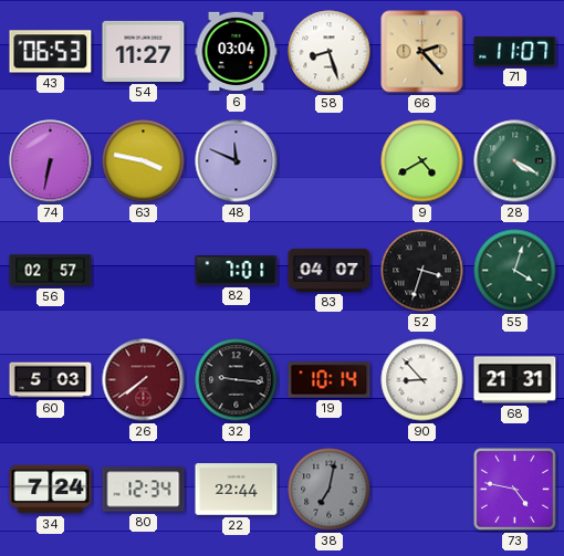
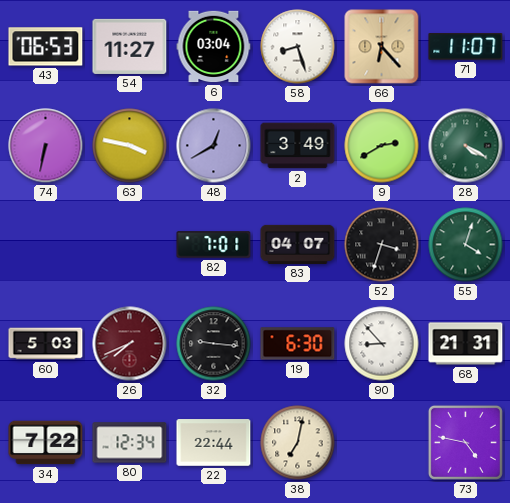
66: 2:23 -> 6:23
48: 11:49 -> 12:40
2: none -> 3:49
9: 4:40 -> 2:40
56: 02:57 -> none
26: 7:39 -> 7:41
19: 10:14 -> 6:30
34: 7:24 -> 7:22
38 dial: grey -> cream
